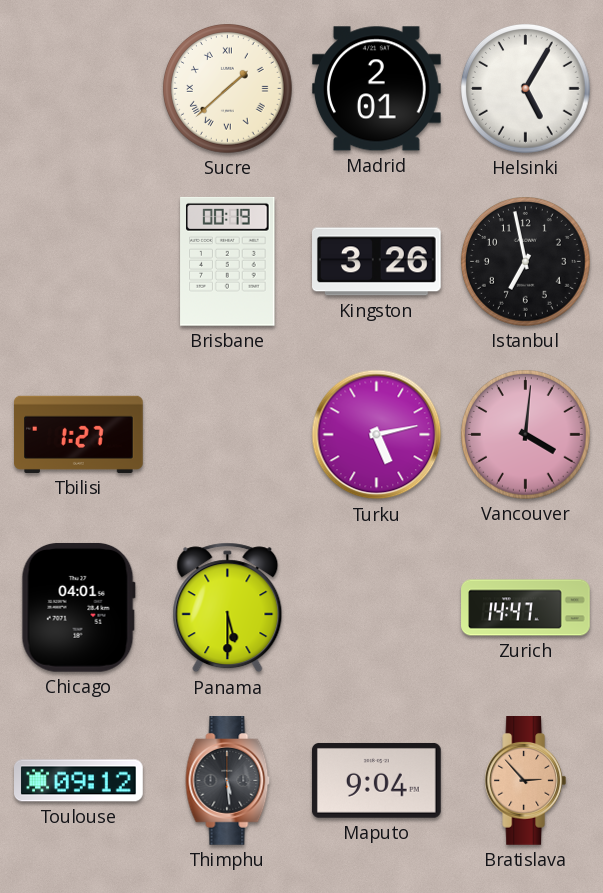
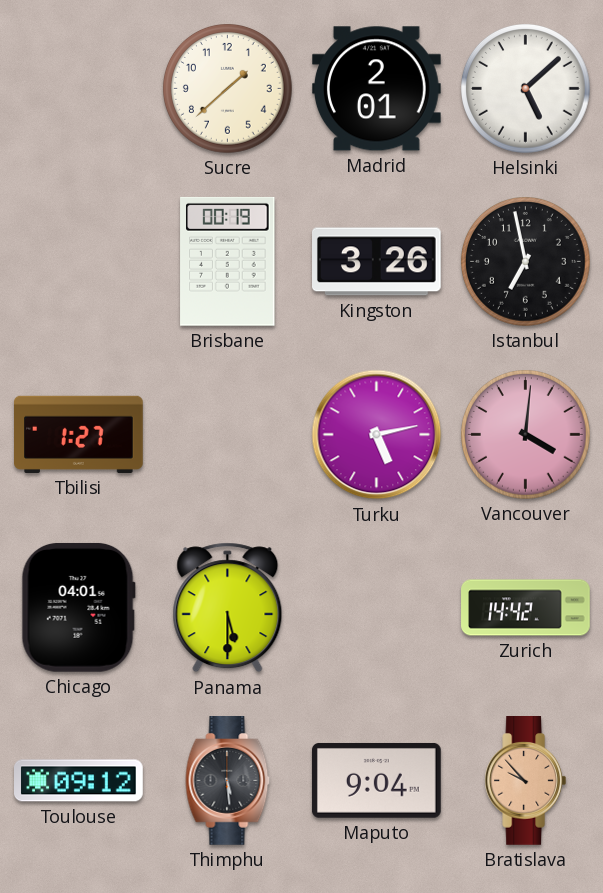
Sucre numerals: Roman -> Arabic
Helsinki: 5:05 -> 5:08
Zurich: 14:47 -> 14:42
Bratislava: 2:53 -> 9:53
